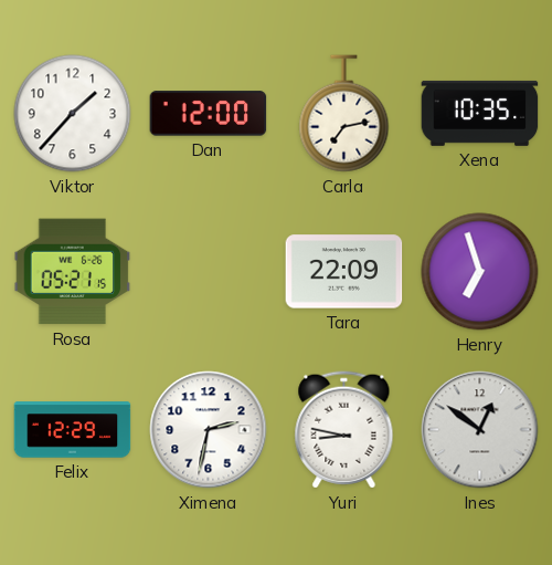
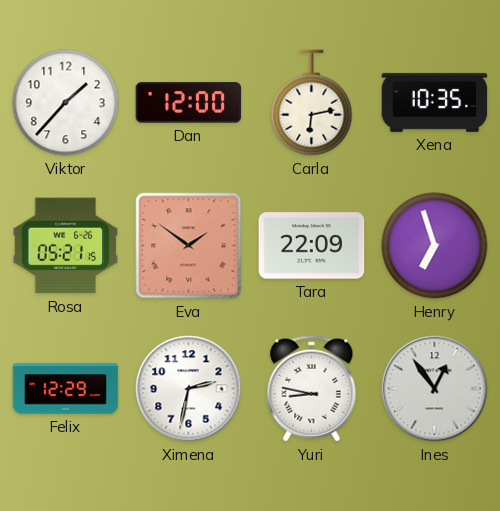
Carla: 7:13 -> 6:13
Eva: none -> 1:51
Ines: 12:51 -> 12:54
